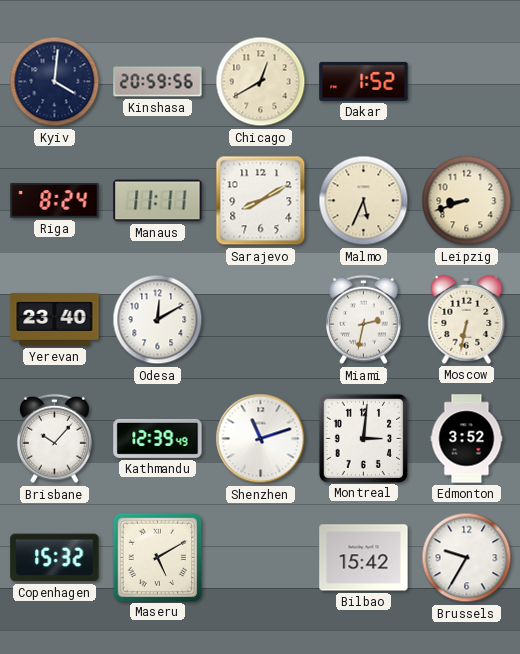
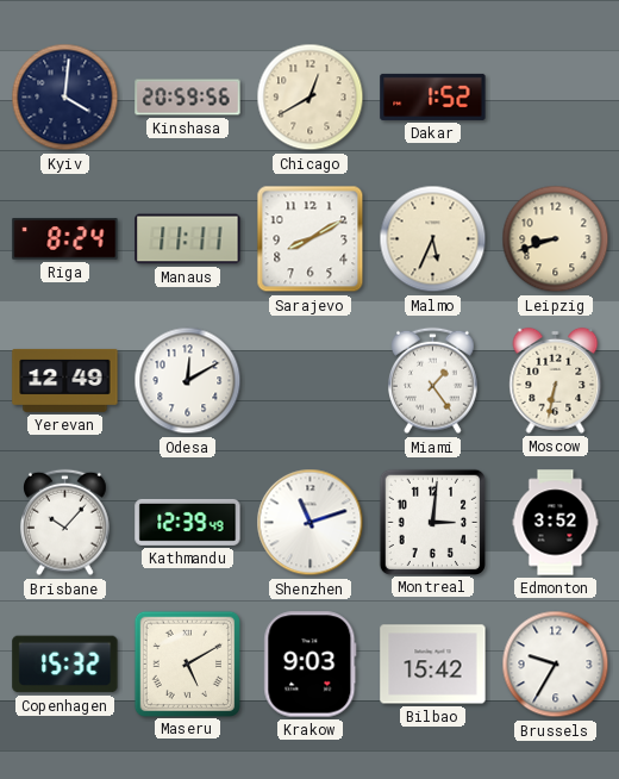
Yerevan: 23:40 -> 12:49
Miami: 2:32 -> 1:24
Krakow: none -> 9:03
